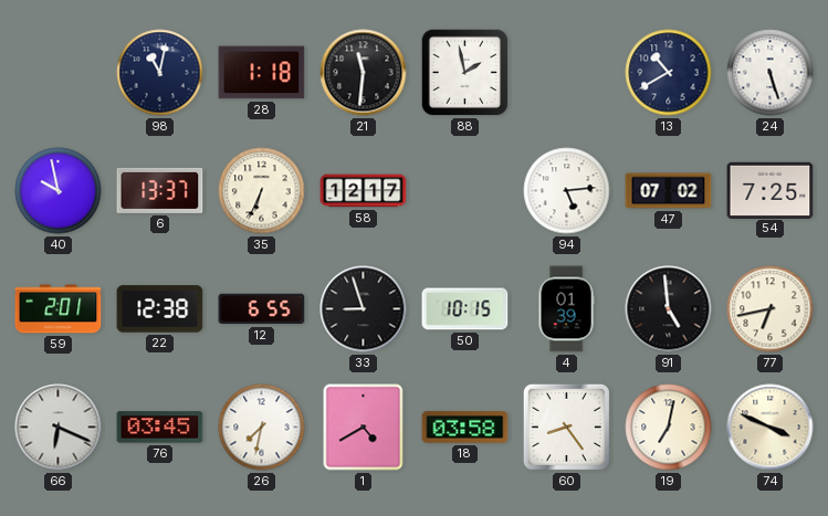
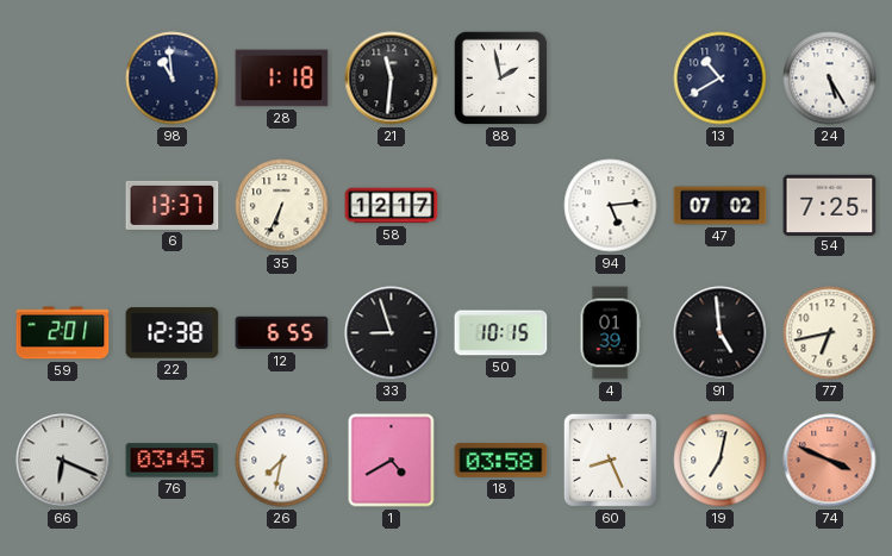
98: 11:02 -> 10:59
24: 5:27 -> 5:25
40: 9:58 -> none
60: 8:24 -> 8:26
74 dial: cream -> salmon
